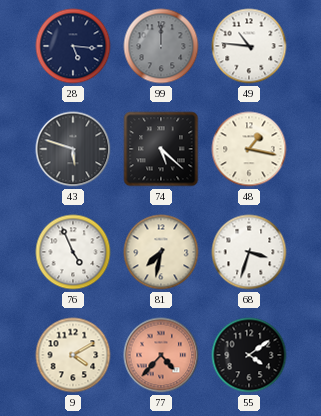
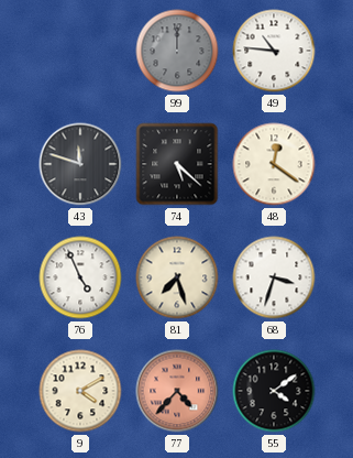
28: 5:16 -> none
43: 5:48 -> 11:48
48: 1:17 -> 12:21
81: 7:32 -> 7:27
